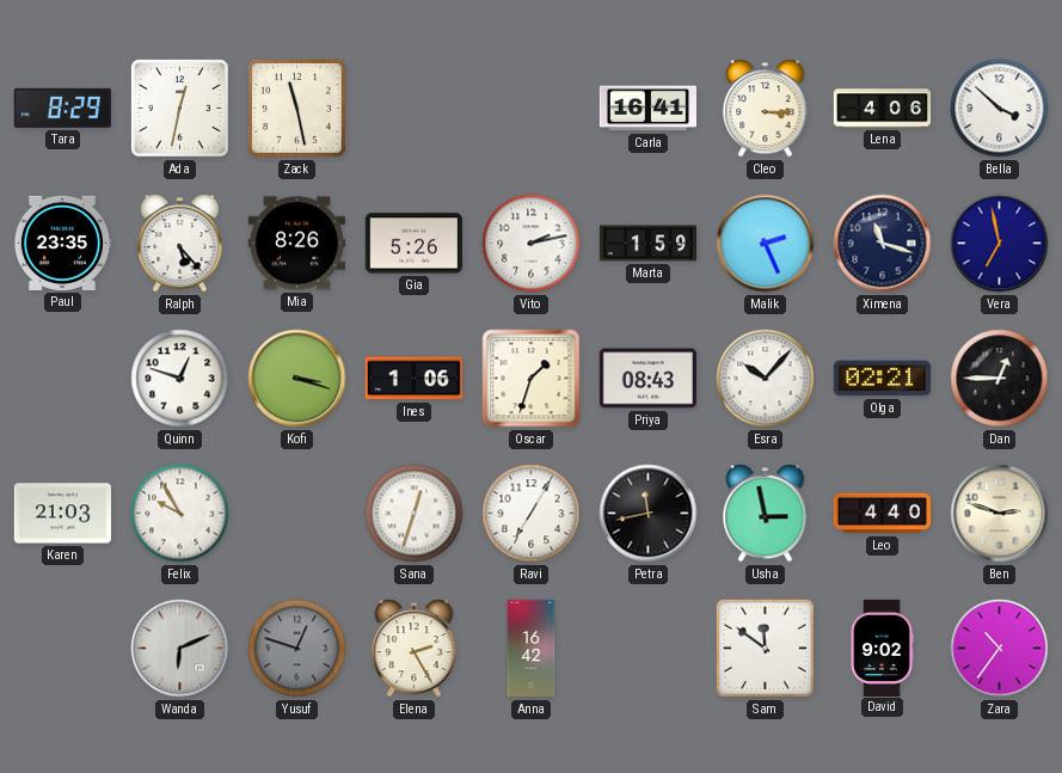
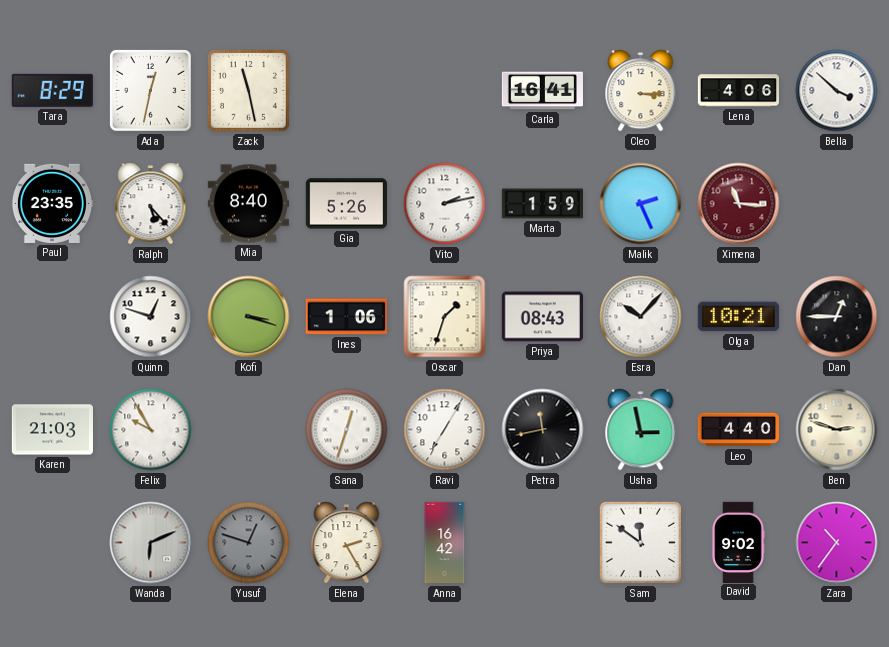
Mia: 8:26 -> 8:40
Ximena: 11:18 -> 11:16
Ximena dial: navy -> burgundy
Vera: 6:58 -> none
Olga: 02:21 -> 10:21
